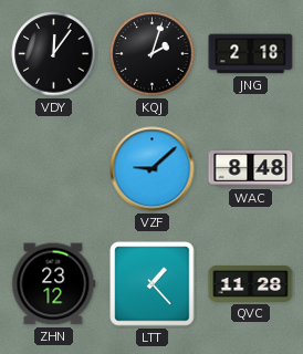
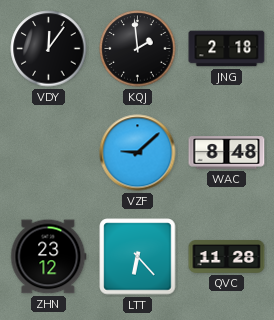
KQJ: 2:03 -> 1:59
LTT: 1:23 -> 6:23
